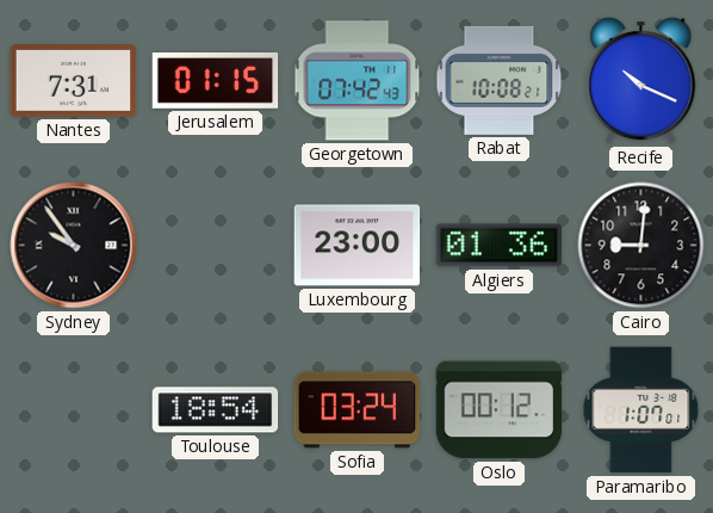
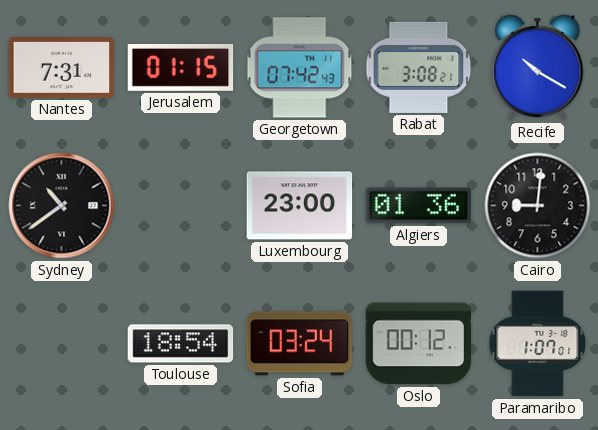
Rabat: 10:08 -> 3:08
Recife: 10:19 -> 10:20
Sydney: 9:54 -> 10:39
